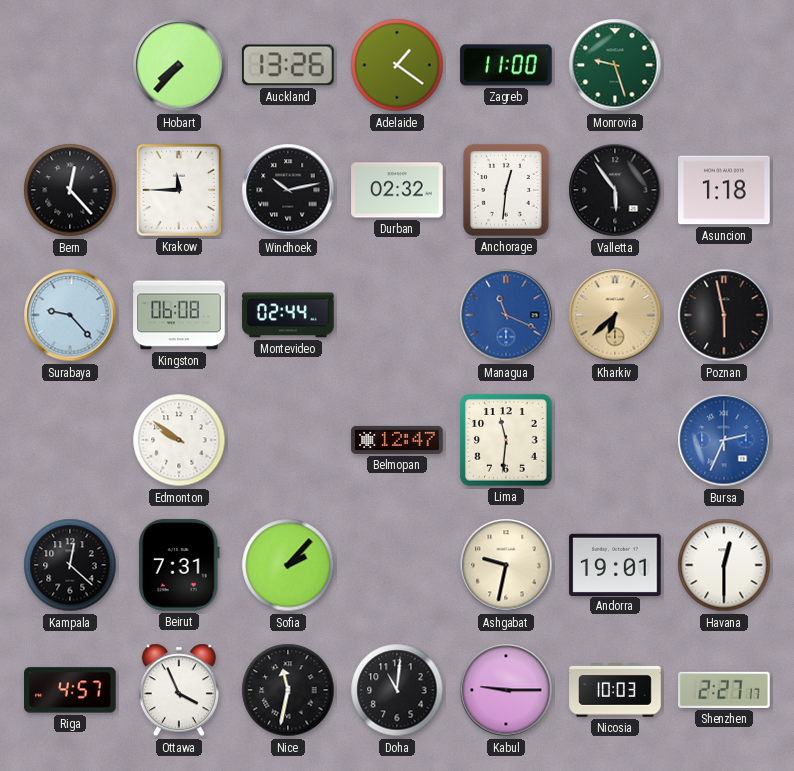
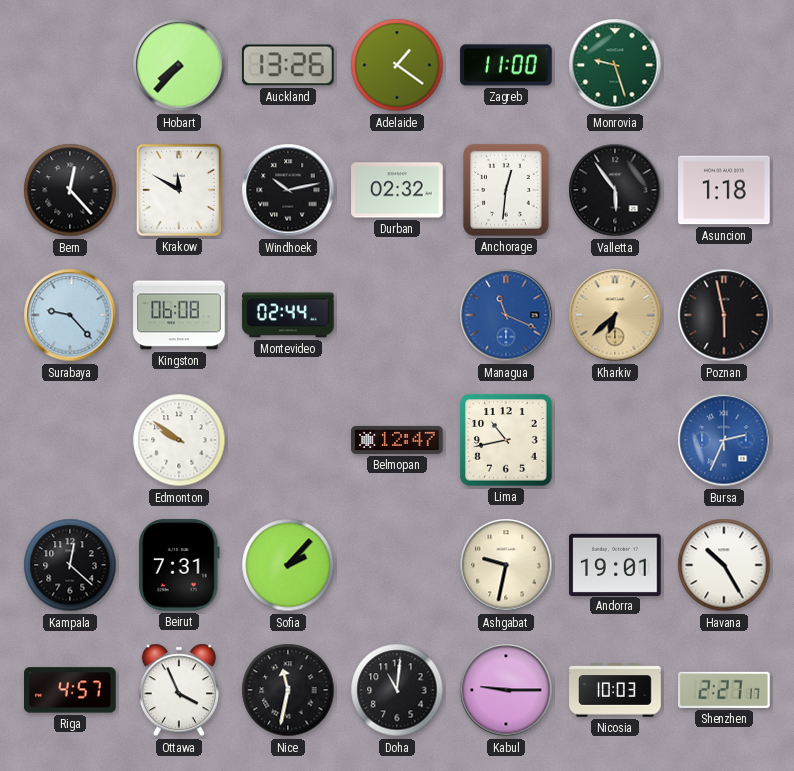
Krakow: 11:45 -> 11:50
Lima: 11:31 -> 10:43
Havana: 12:30 -> 10:25
